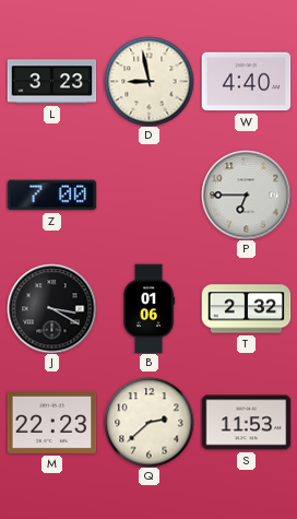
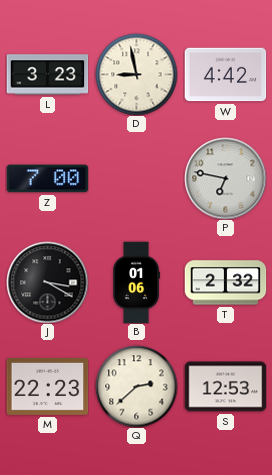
W: 4:40 -> 4:42
P: 6:45 -> 6:47
S: 11:53 -> 12:53
